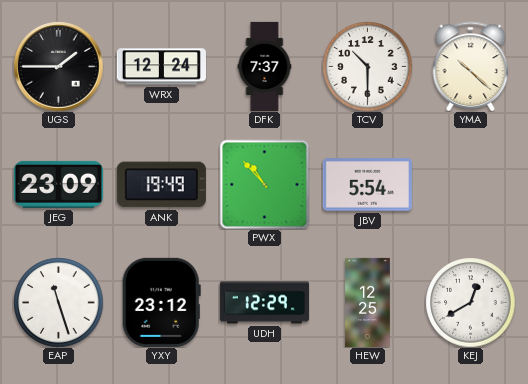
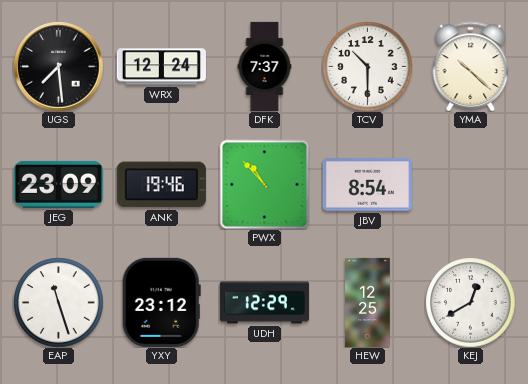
UGS: 1:45 -> 7:29
ANK: 19:49 -> 19:46
JBV: 5:54 -> 8:54
